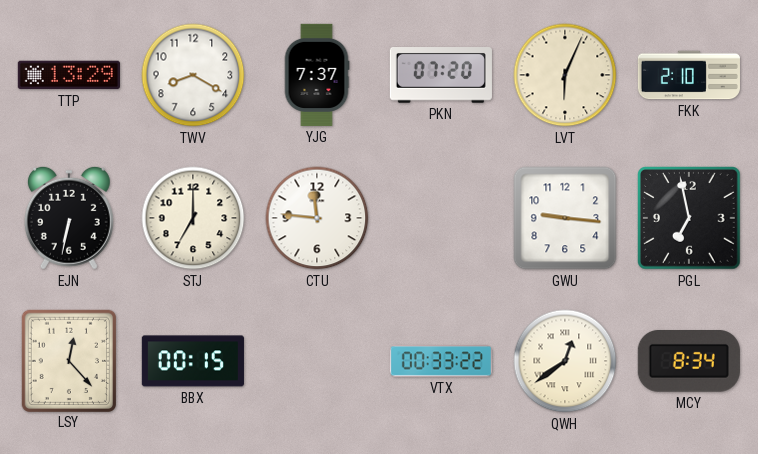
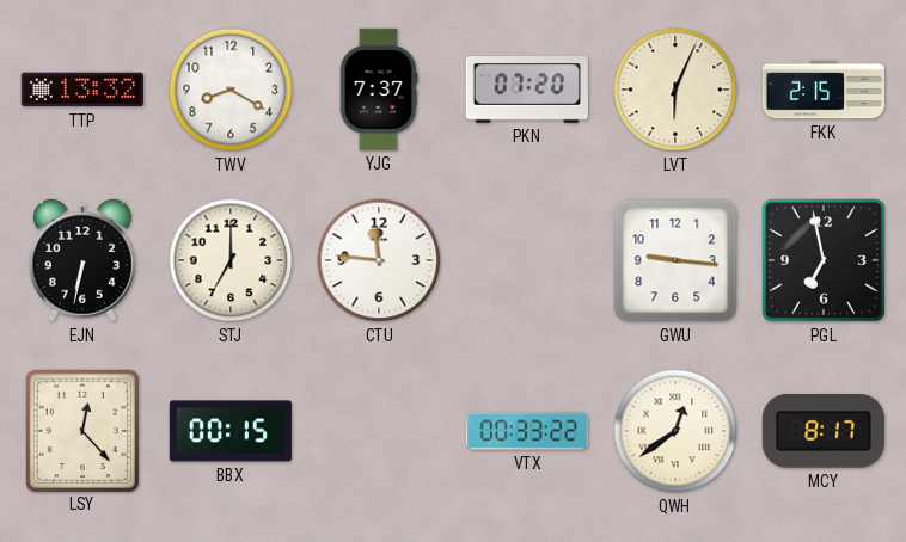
TTP: 13:29 -> 13:32
FKK: 2:10 -> 2:15
MCY: 8:34 -> 8:17
